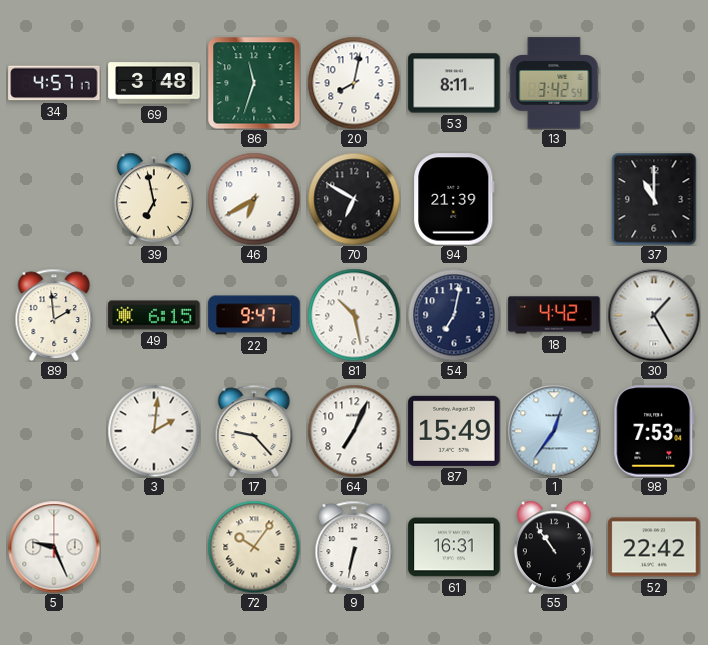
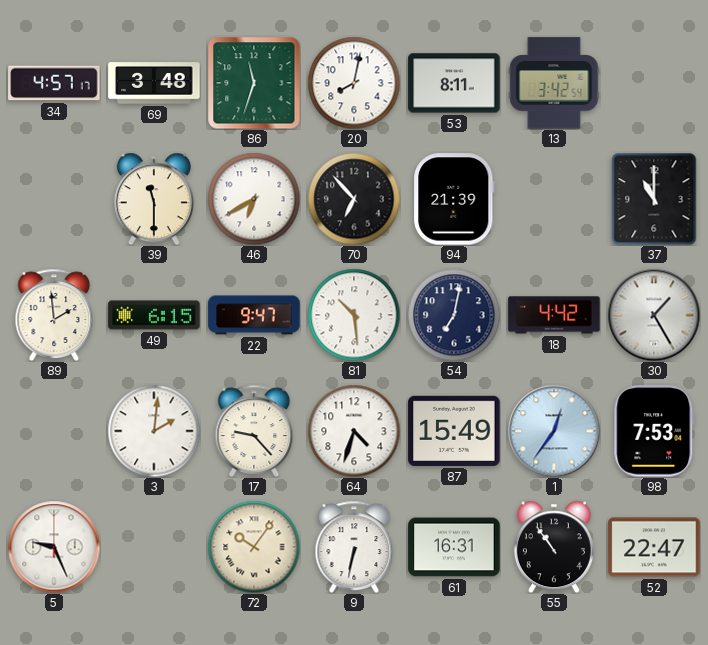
39: 6:58 -> 11:30
70: 6:50 -> 6:53
81: 10:28 -> 10:29
64: 7:04 -> 4:33
52: 22:42 -> 22:47
